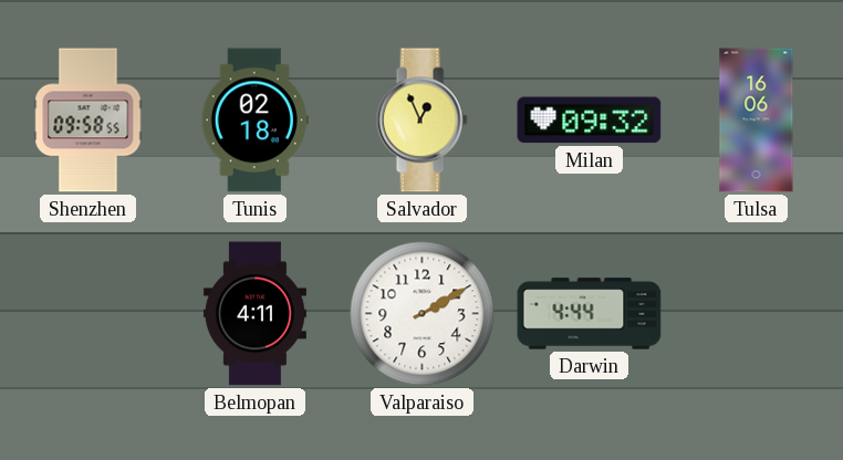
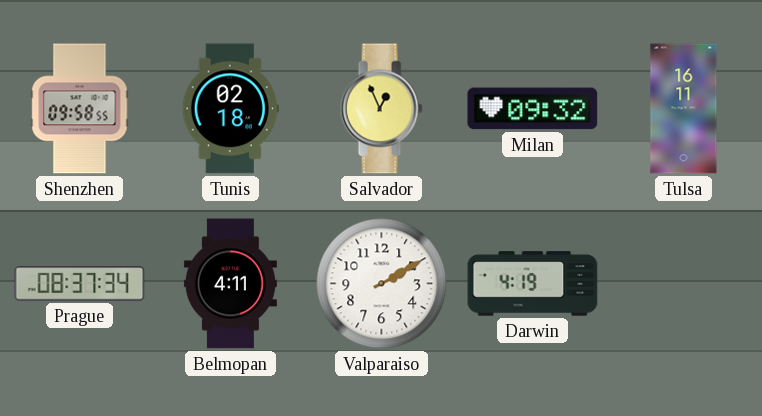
Tulsa: 16:06 -> 16:11
Prague: none -> 08:37
Darwin: 4:44 -> 4:19
